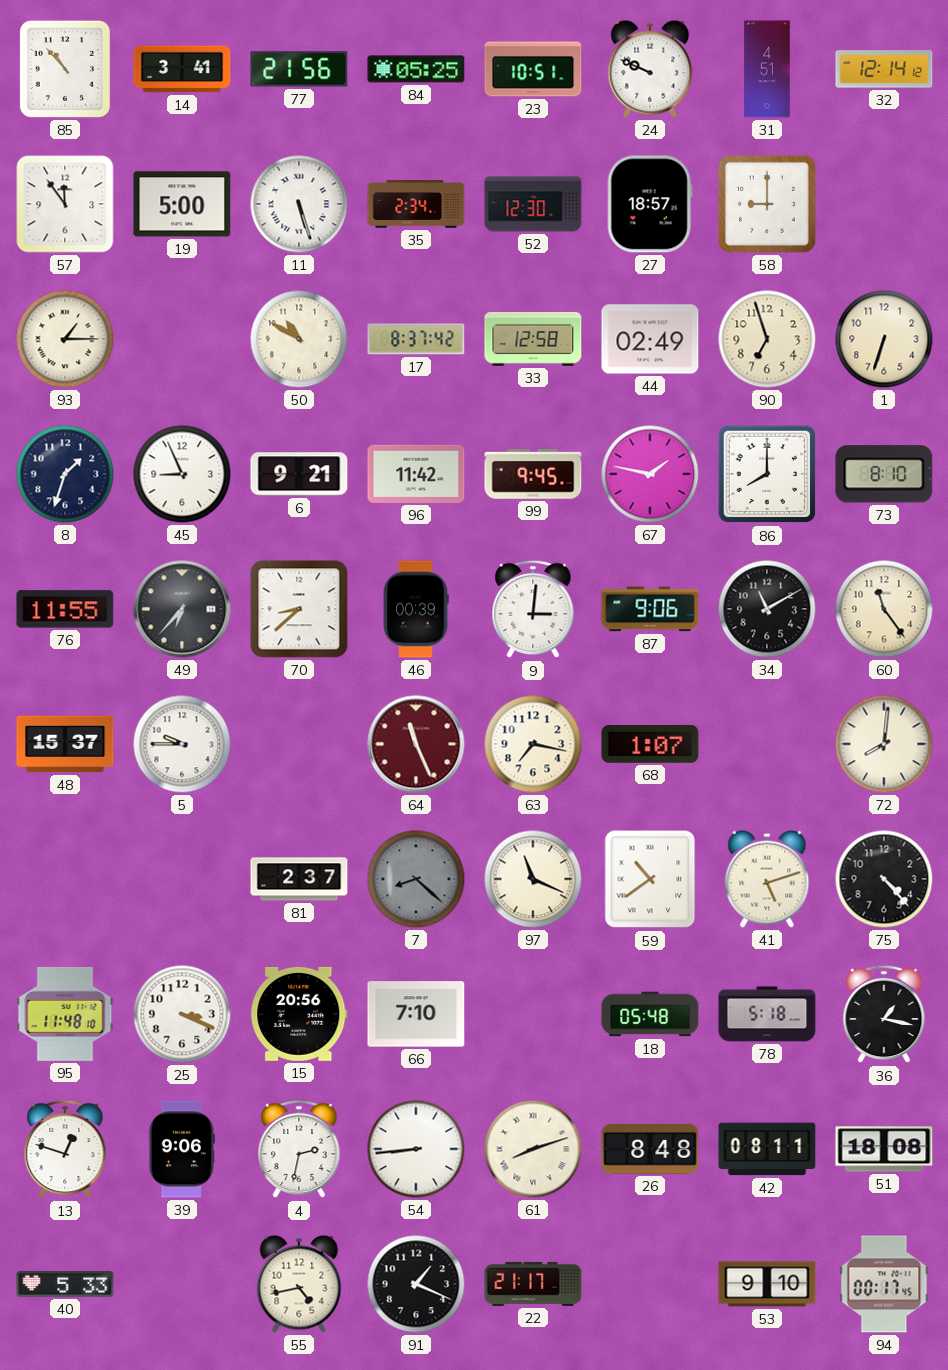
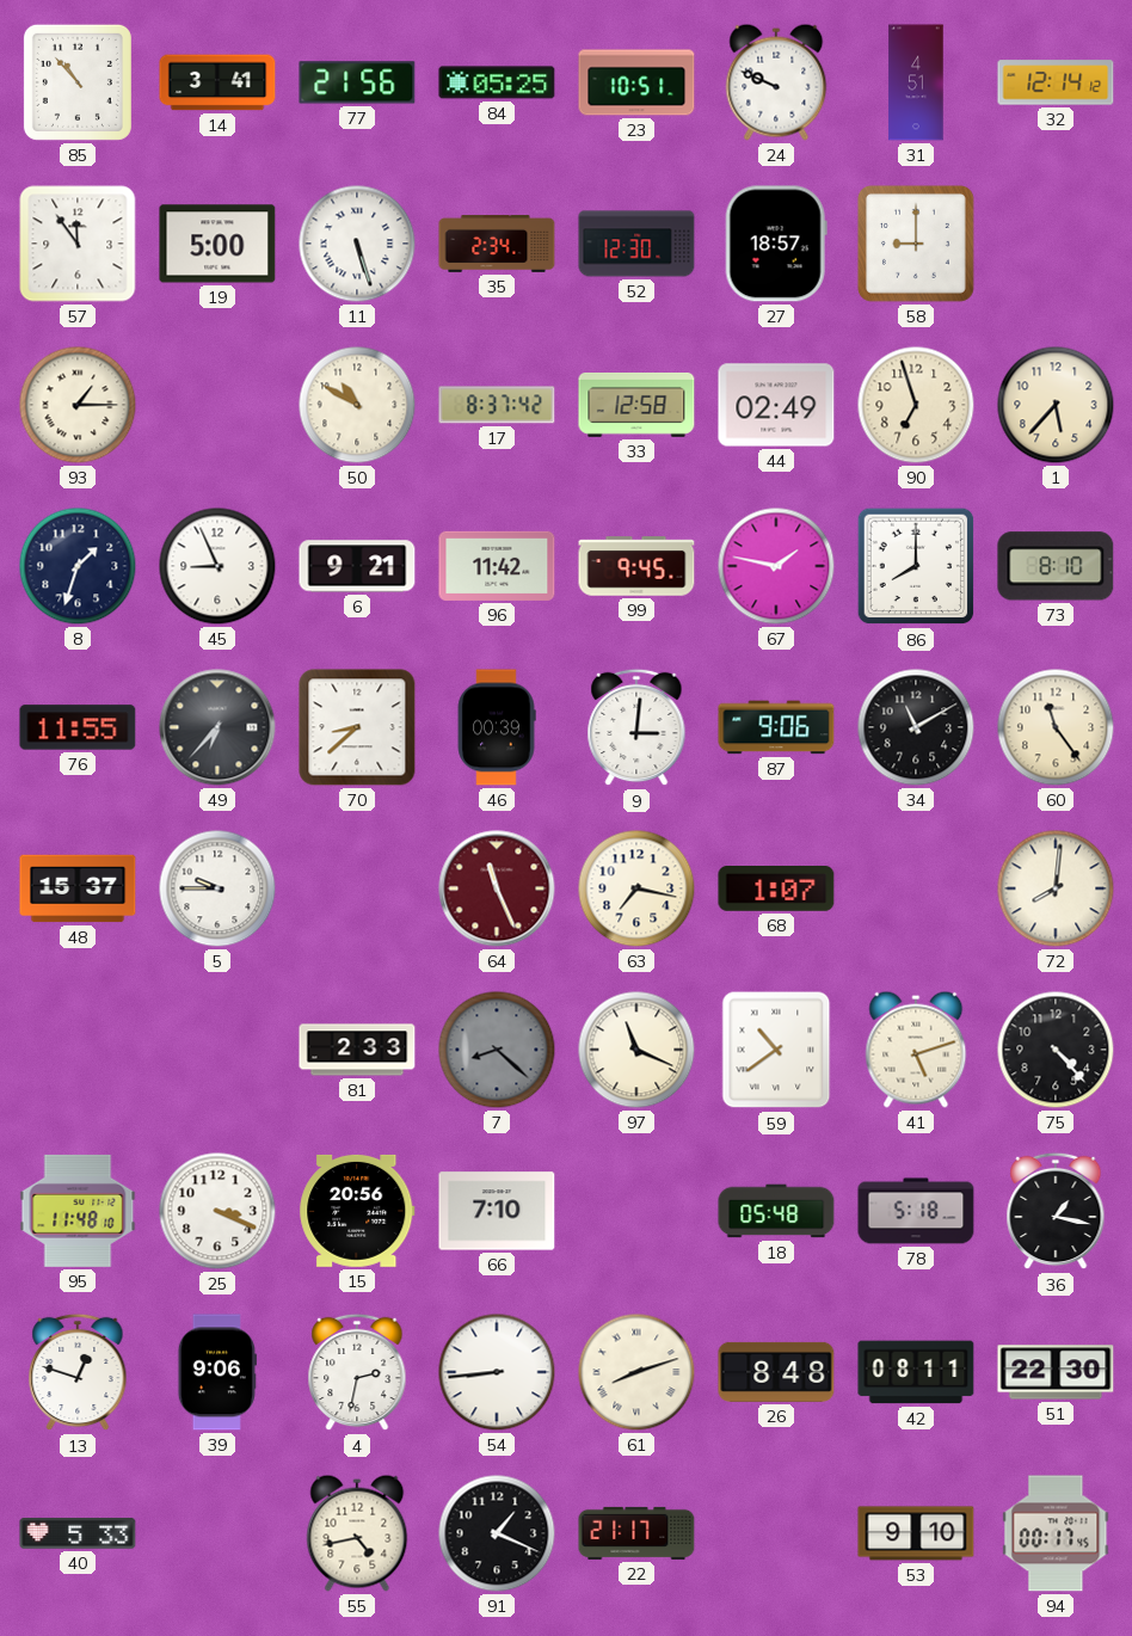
1: 6:33 -> 5:37
81: 2:37 -> 2:33
51: 18:08 -> 22:30
